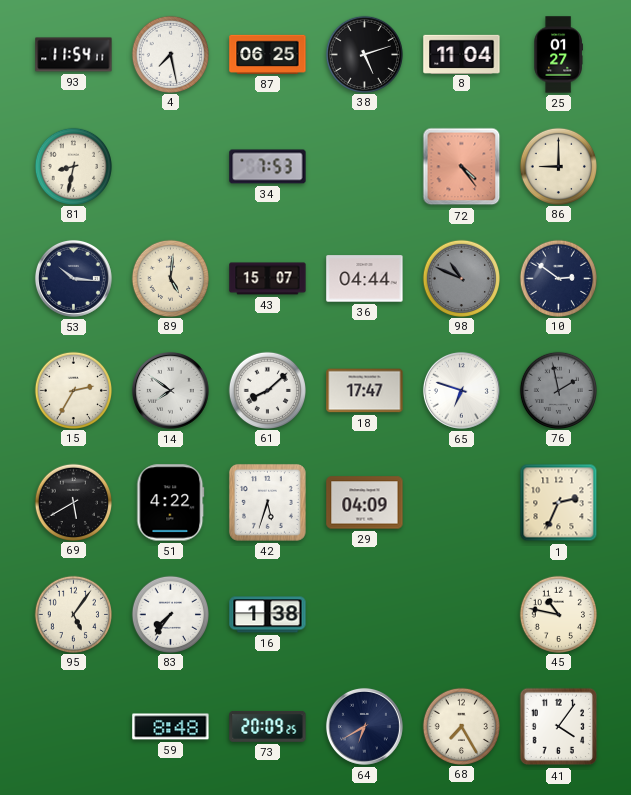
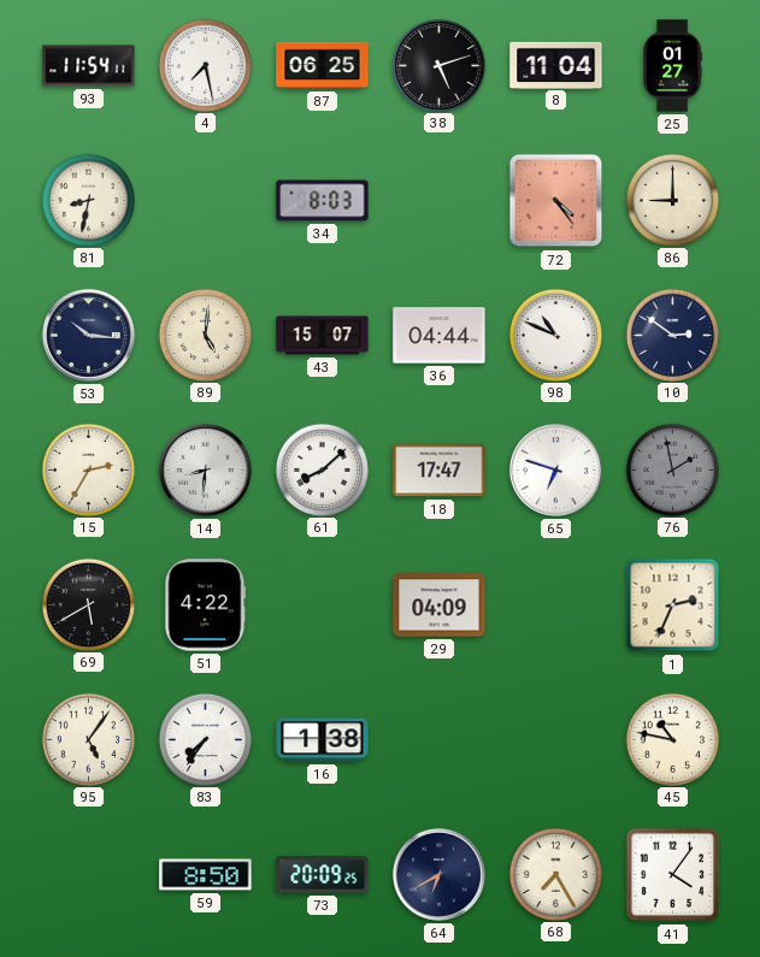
34: 7:53 -> 8:03
98 dial: grey -> white
14: 7:51 -> 8:31
42: 5:33 -> none
59: 8:48 -> 8:50
